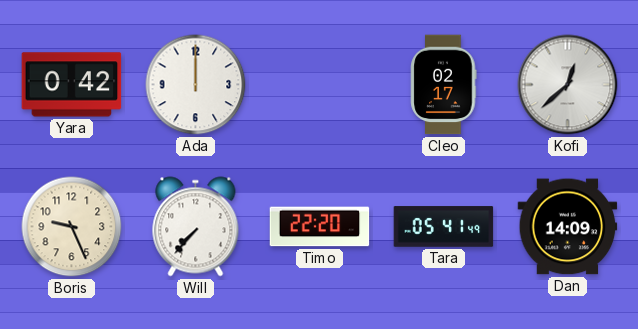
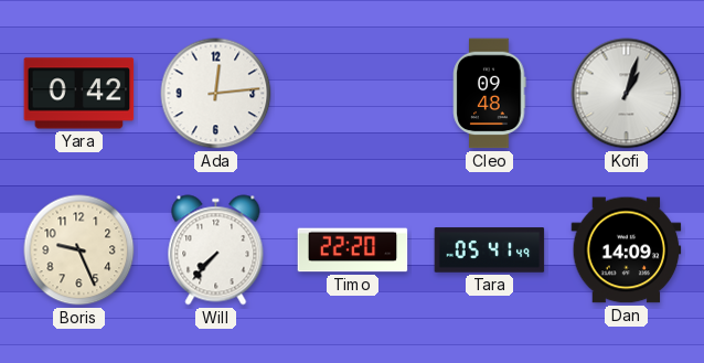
Ada: 12:00 -> 12:14
Cleo: 02:17 -> 09:48
Kofi: 12:38 -> 1:03
